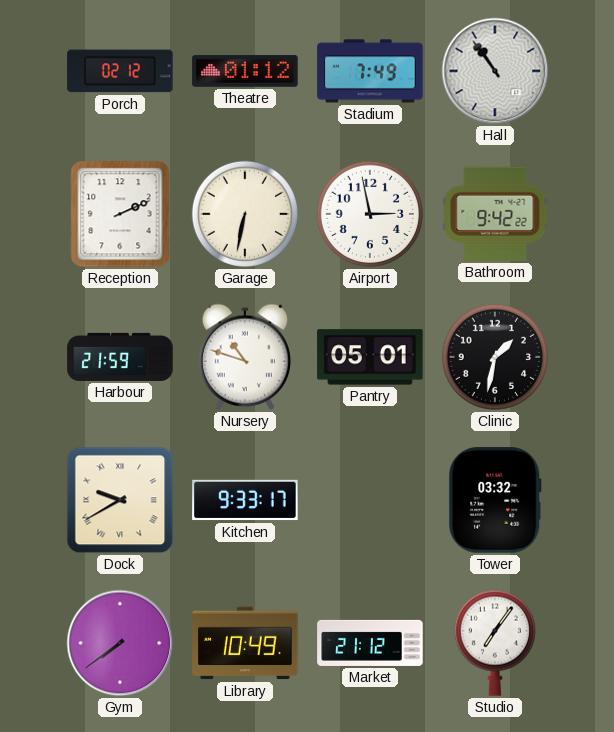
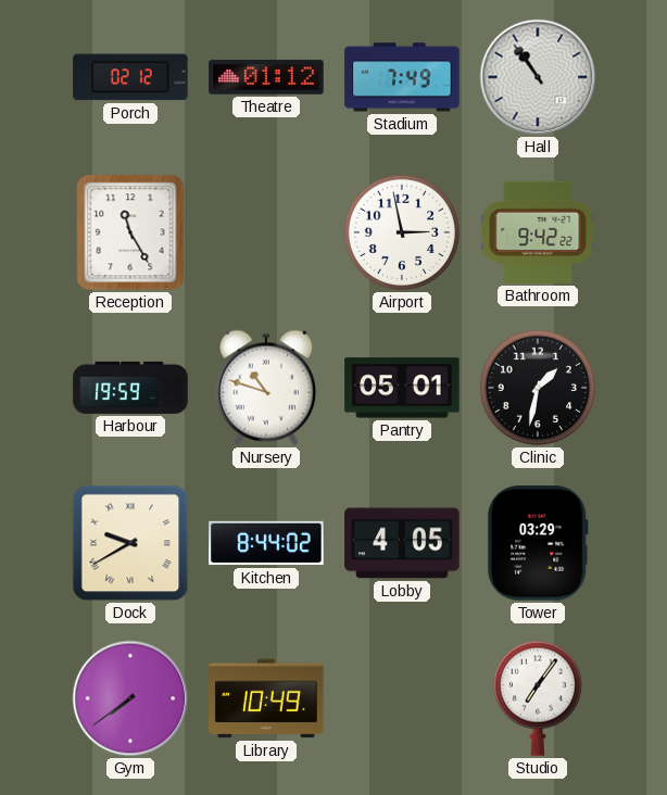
Reception: 2:11 -> 11:25
Garage: 6:32 -> none
Harbour: 21:59 -> 19:59
Kitchen: 9:33 -> 8:44
Lobby: none -> 4:05
Tower: 03:32 -> 03:29
Market: 21:12 -> none
